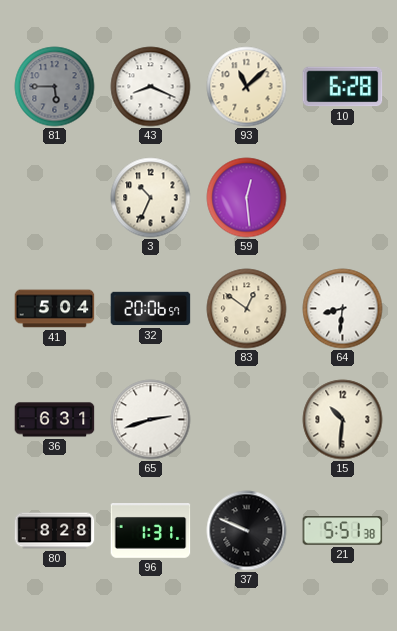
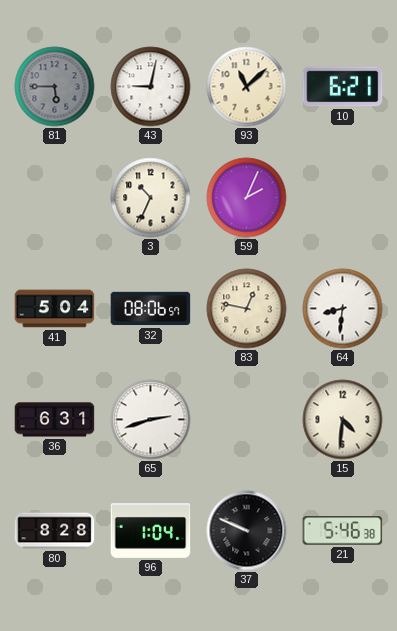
43: 8:19 -> 9:02
10: 6:28 -> 6:21
59: 12:29 -> 2:04
32: 20:06 -> 08:06
83: 12:51 -> 12:47
15: 10:31 -> 4:31
96: 1:31 -> 1:04
21: 5:51 -> 5:46
